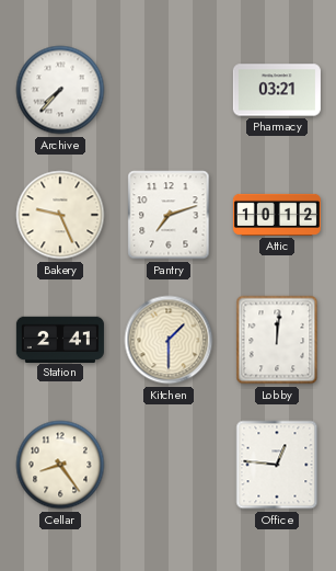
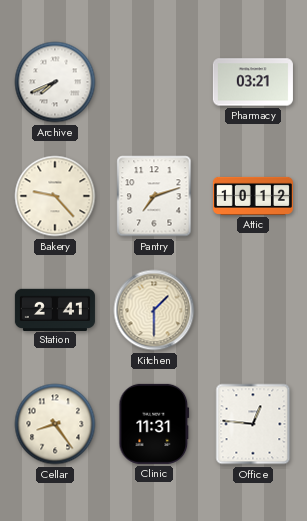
Archive: 7:37 -> 7:41
Bakery: 9:26 -> 9:23
Lobby: 12:01 -> none
Clinic: none -> 11:31
